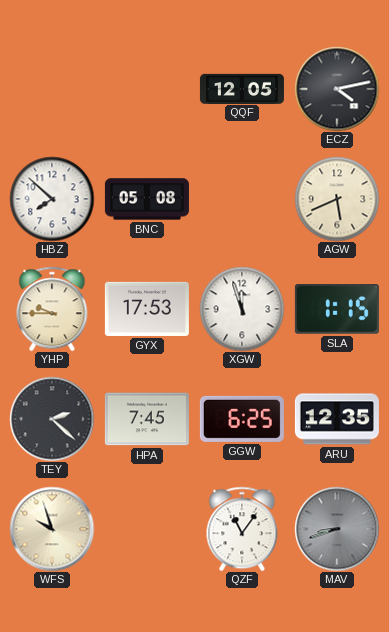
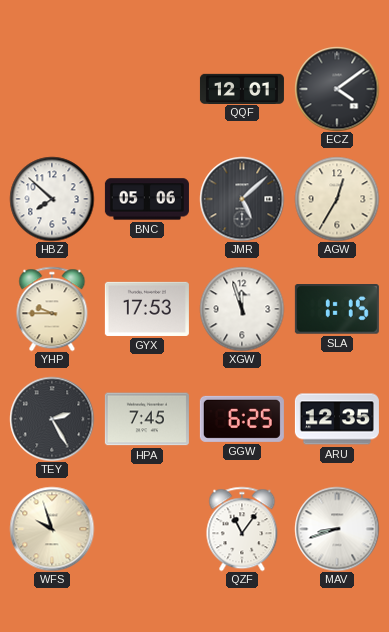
QQF: 12:05 -> 12:01
ECZ: 4:13 -> 4:09
BNC: 05:08 -> 05:06
JMR: none -> 5:08
AGW: 5:41 -> 12:35
TEY: 2:22 -> 2:25
MAV dial: grey -> white
